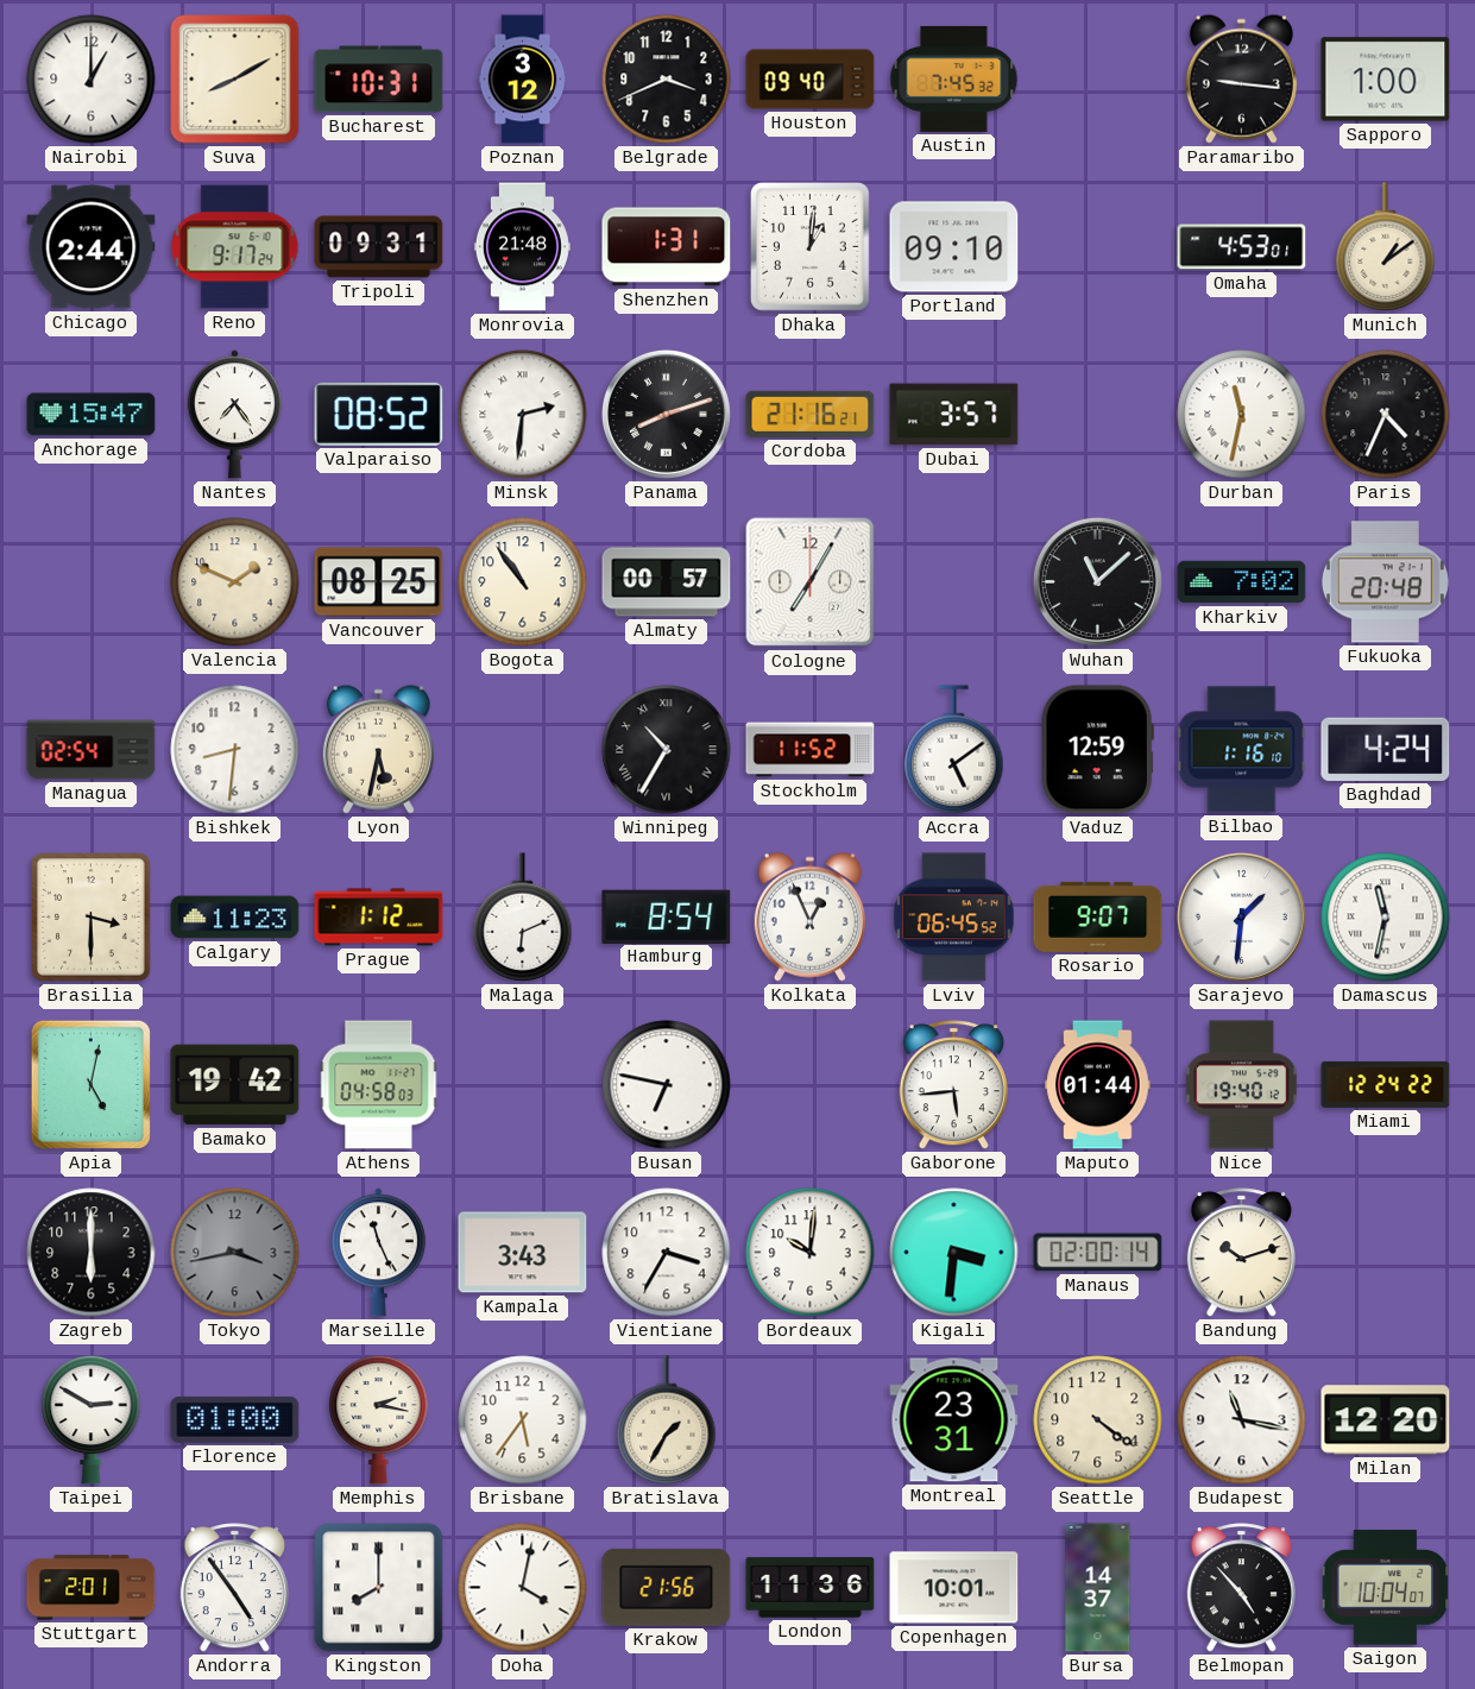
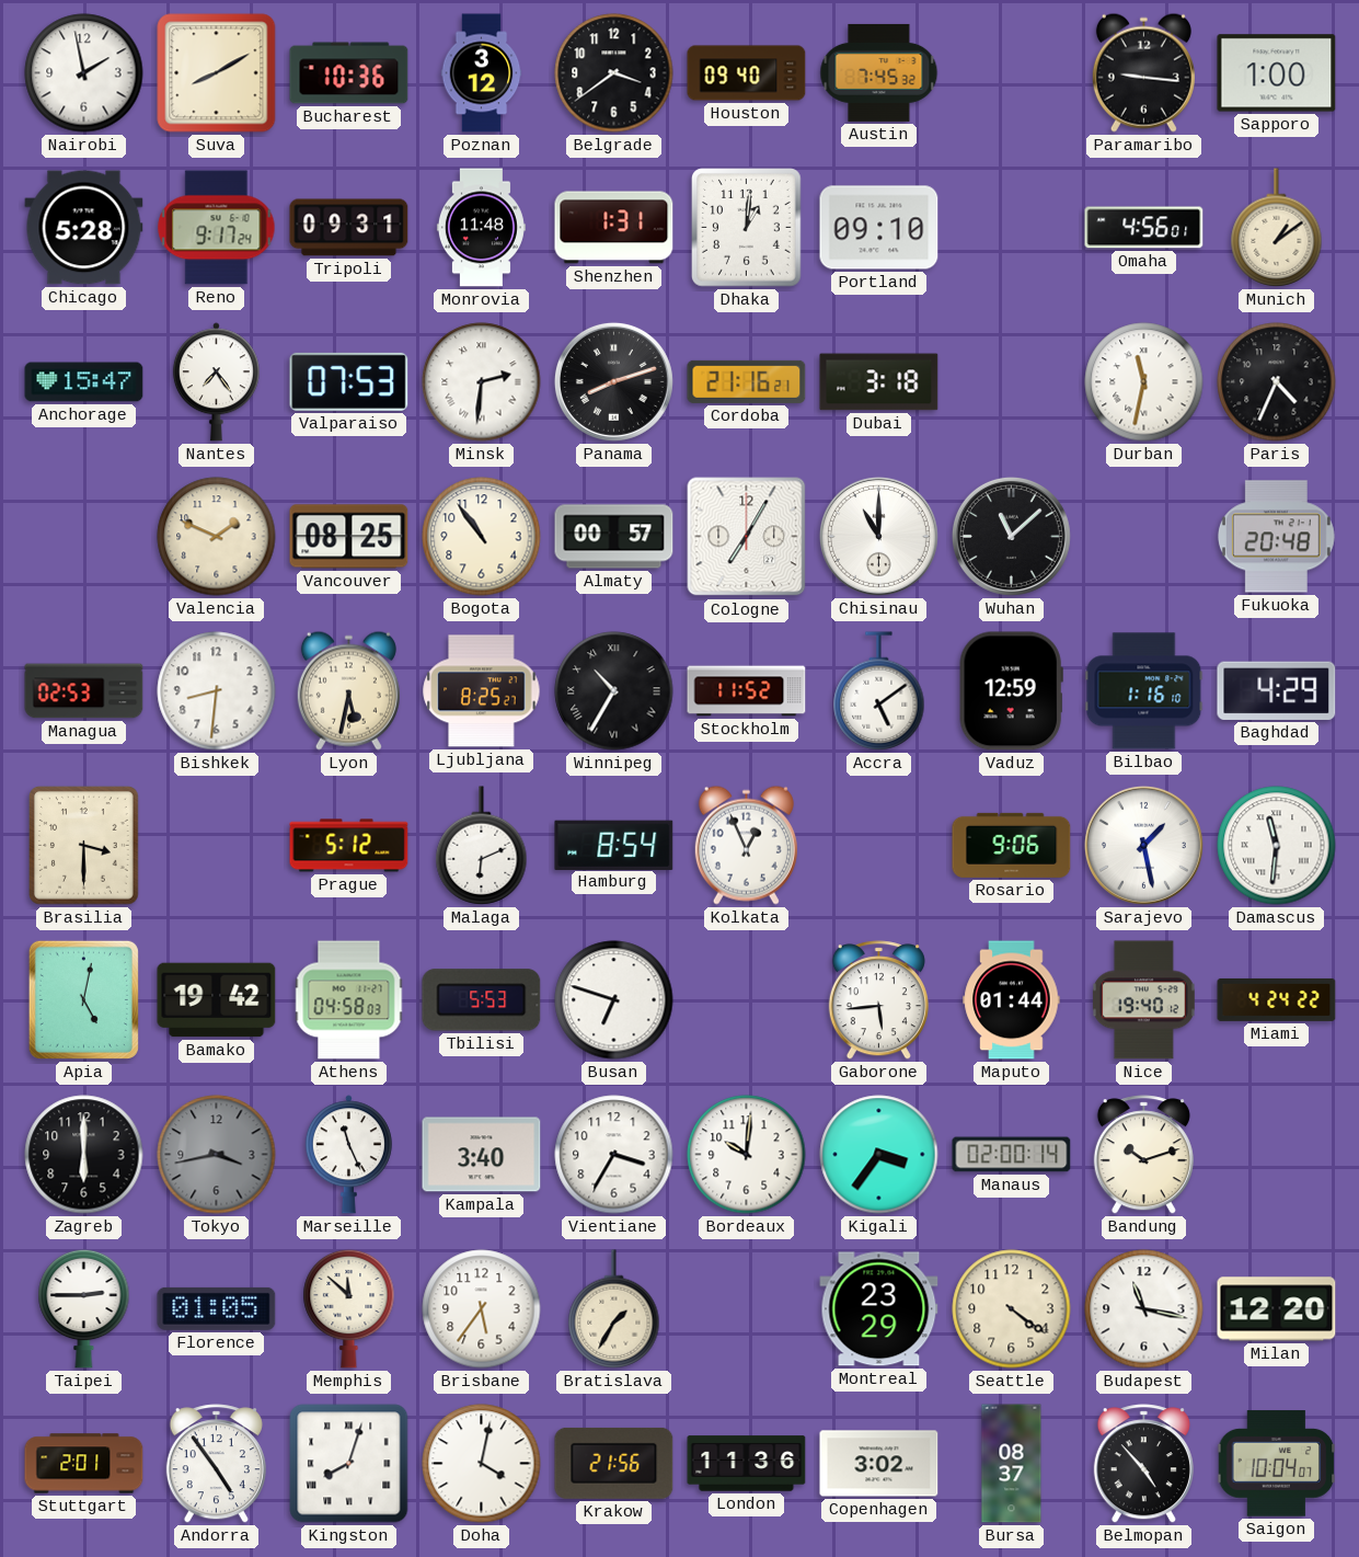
Nairobi: 1:00 -> 1:58
Bucharest: 10:31 -> 10:36
Belgrade: 3:41 -> 3:39
Chicago: 2:44 -> 5:28
Monrovia: 21:48 -> 11:48
Omaha: 4:53 -> 4:56
Valparaiso: 08:52 -> 07:53
Dubai: 3:57 -> 3:18
Chisinau: none -> 11:00
Kharkiv: 7:02 -> none
Managua: 02:54 -> 02:53
Ljubljana: none -> 8:25
Baghdad: 4:24 -> 4:29
Calgary: 11:23 -> none
Prague: 1:12 -> 5:12
Lviv: 06:45 -> none
Rosario: 9:07 -> 9:06
Sarajevo: 1:31 -> 1:28
Damascus: 11:32 -> 11:31
Tbilisi: none -> 5:53
Busan: 6:47 -> 6:48
Miami: 12:24 -> 4:24
Kampala: 3:43 -> 3:40
Kigali: 3:31 -> 3:36
Taipei: 2:50 -> 2:45
Florence: 01:00 -> 01:05
Memphis: 2:17 -> 11:52
Montreal: 23:31 -> 23:29
Kingston: 8:00 -> 8:03
Copenhagen: 10:01 -> 3:02
Bursa: 14:37 -> 08:37
